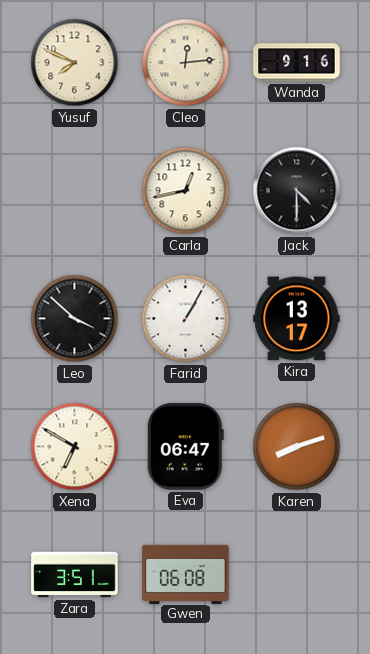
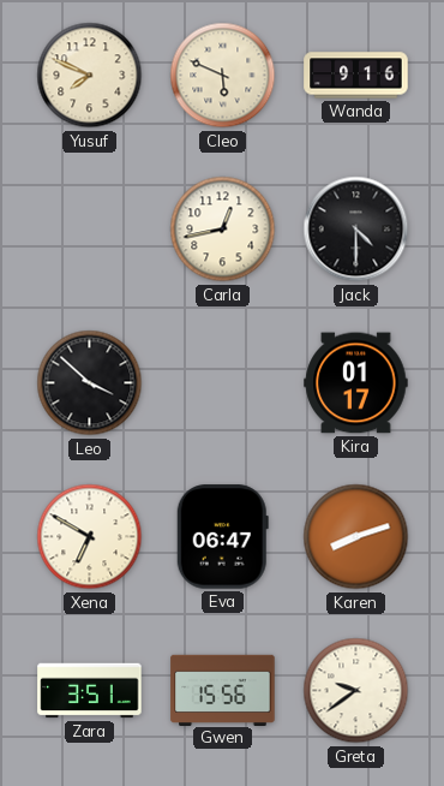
Cleo: 12:14 -> 5:49
Farid: 1:05 -> none
Kira: 13:17 -> 01:17
Gwen: 06:08 -> 15:56
Greta: none -> 9:39
